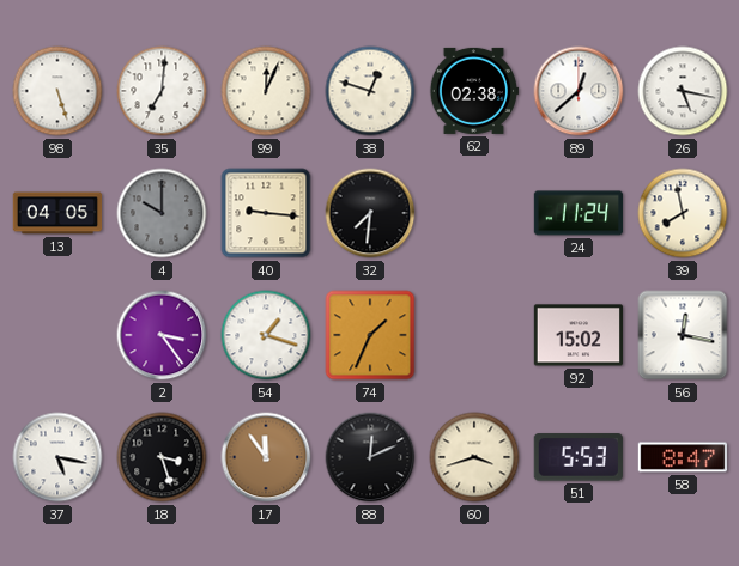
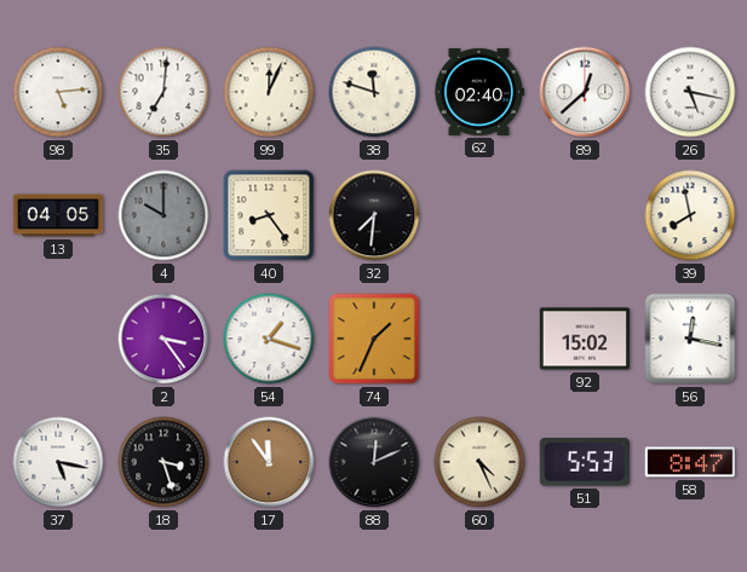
98: 5:27 -> 5:14
38: 12:48 -> 11:48
62: 02:38 -> 02:40
40: 9:16 -> 8:24
24: 11:24 -> none
60: 3:42 -> 4:26
